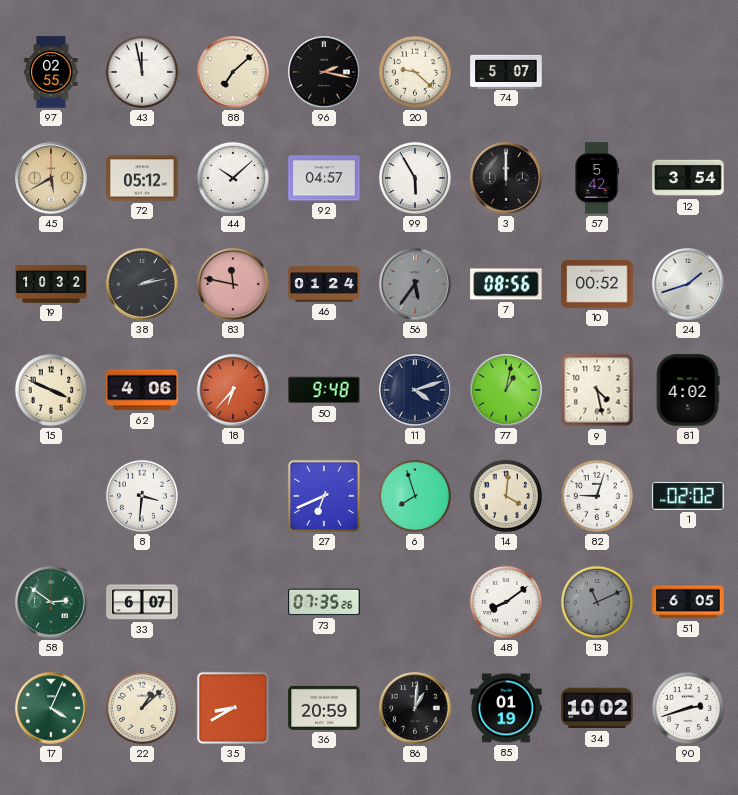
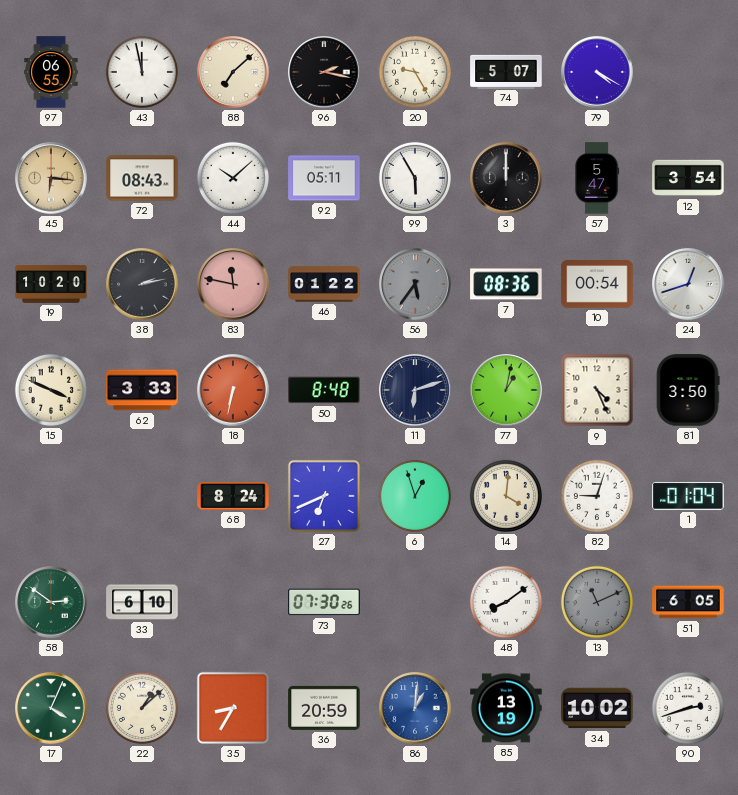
97: 02:55 -> 06:55
20: 9:22 -> 9:25
79: none -> 4:20
45: 5:40 -> 6:16
72: 05:12 -> 08:43
92: 04:57 -> 05:11
57: 5:42 -> 5:47
19: 10:32 -> 10:20
46: 01:24 -> 01:22
7: 08:56 -> 08:36
10: 00:52 -> 00:54
24: 1:42 -> 12:42
62: 4:06 -> 3:33
18: 6:37 -> 6:32
50: 9:48 -> 8:48
11: 4:12 -> 6:12
9: 4:28 -> 4:26
81: 4:02 -> 3:50
8: 3:31 -> none
68: none -> 8:24
6: 7:57 -> 12:57
1: 02:02 -> 01:04
33: 6:07 -> 6:10
73: 07:35 -> 07:30
35: 8:40 -> 8:35
86 dial: black -> blue
85: 01:19 -> 13:19
